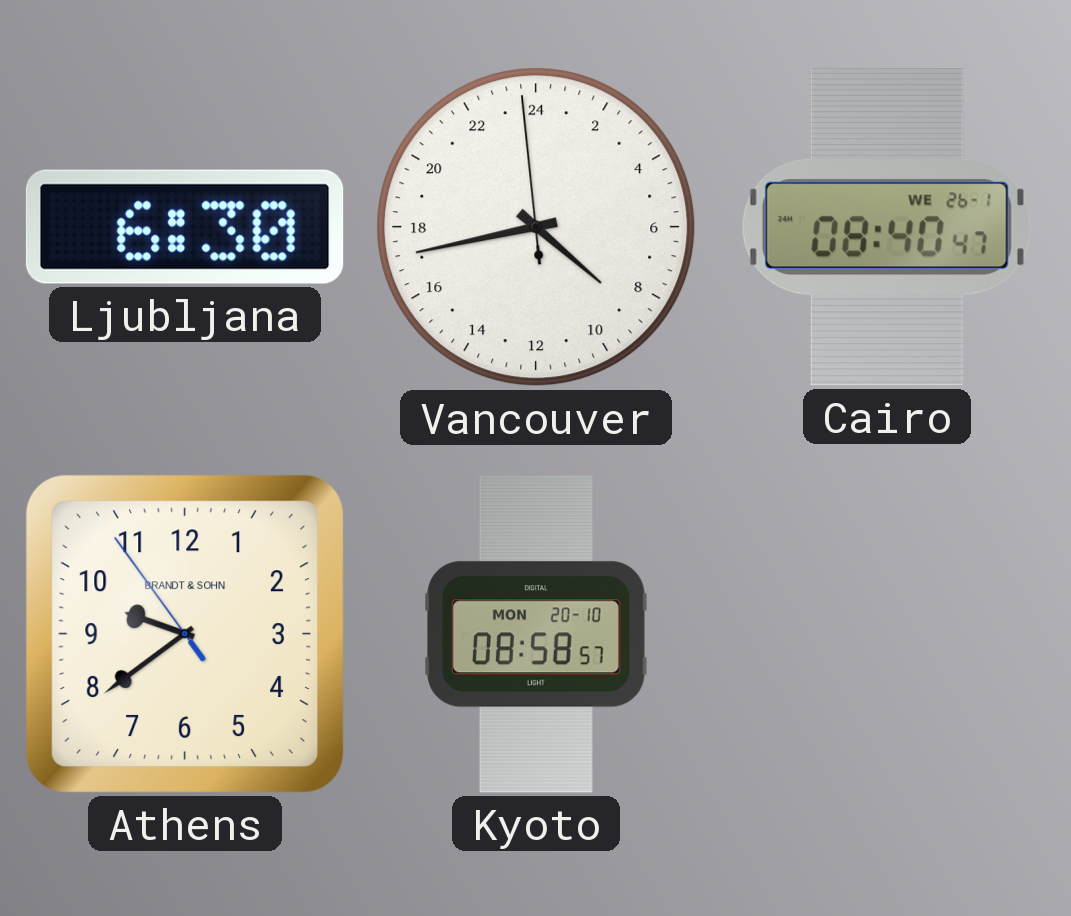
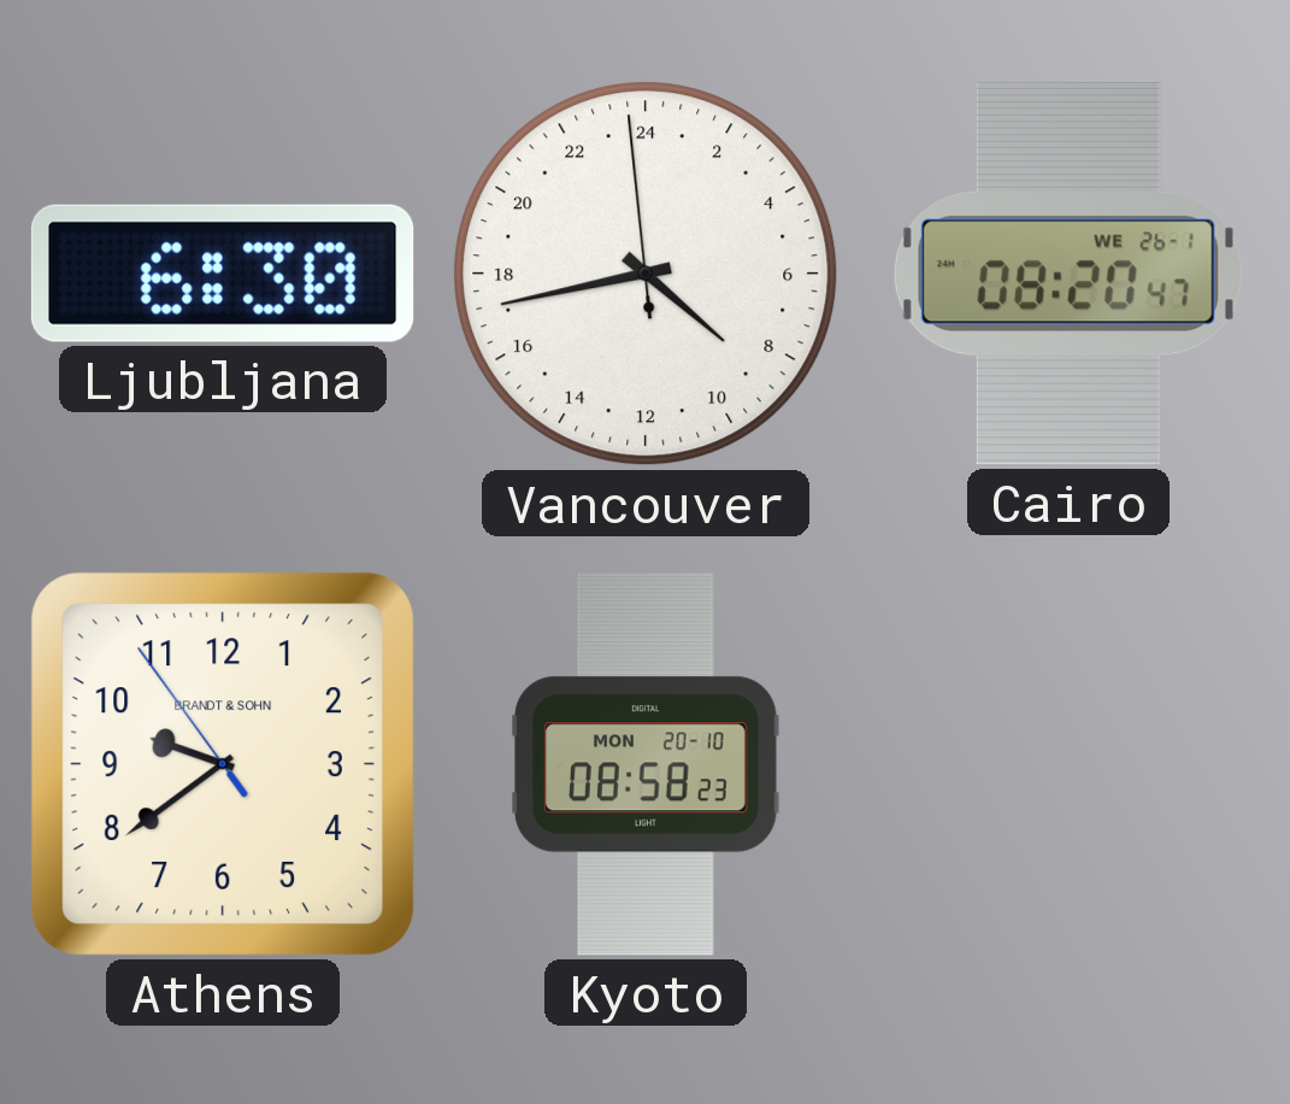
Cairo: 08:40 -> 08:20
Kyoto: 08:58:57 -> 08:58:23
